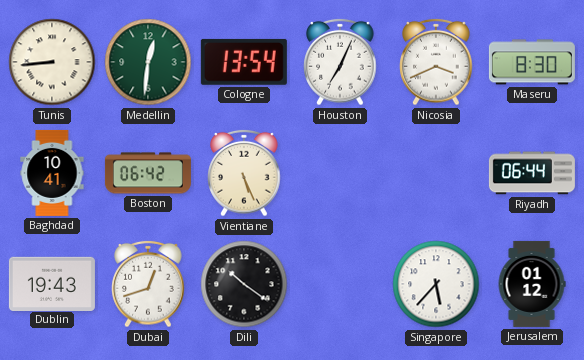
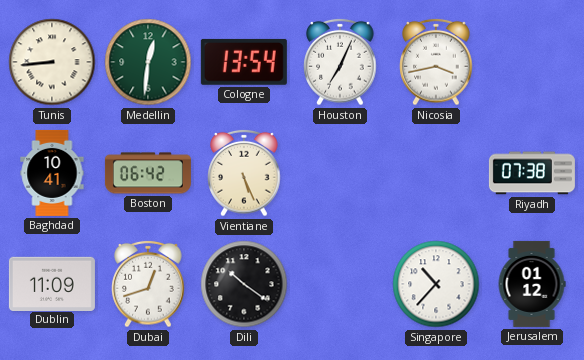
Nicosia: 3:41 -> 3:43
Maseru: 8:30 -> none
Riyadh: 06:44 -> 07:38
Dublin: 19:43 -> 11:09
Singapore: 5:37 -> 10:37
